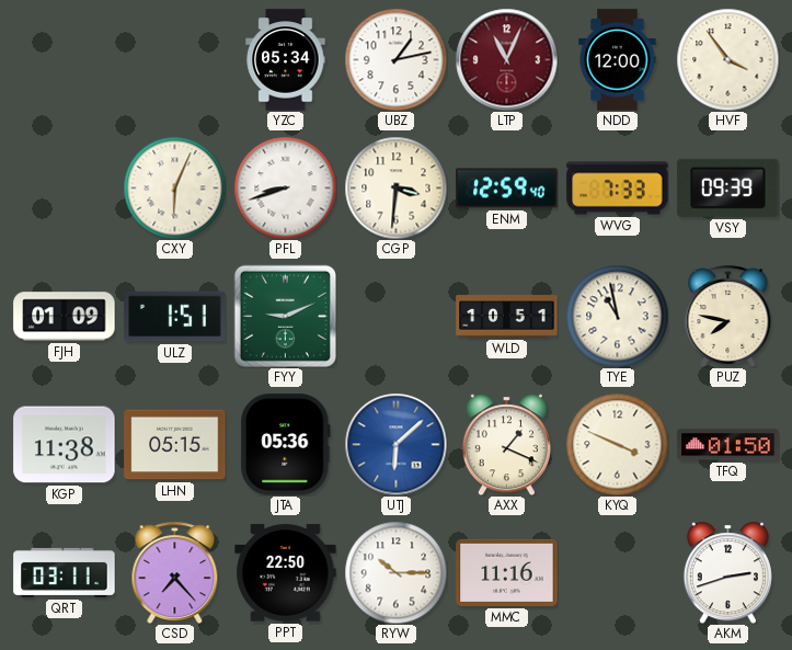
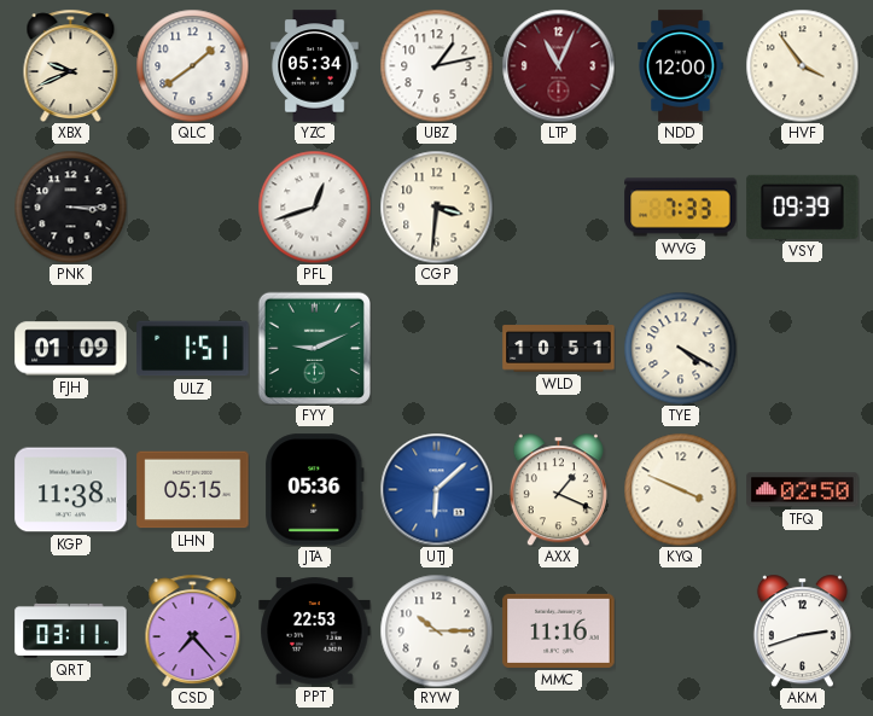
XBX: none -> 9:41
QLC: none -> 1:39
PNK: none -> 3:15
CXY: 6:04 -> none
PFL: 8:42 -> 12:42
ENM: 12:59 -> none
TYE: 10:58 -> 4:20
PUZ: 7:47 -> none
TFQ: 01:50 -> 02:50
PPT: 22:50 -> 22:53
